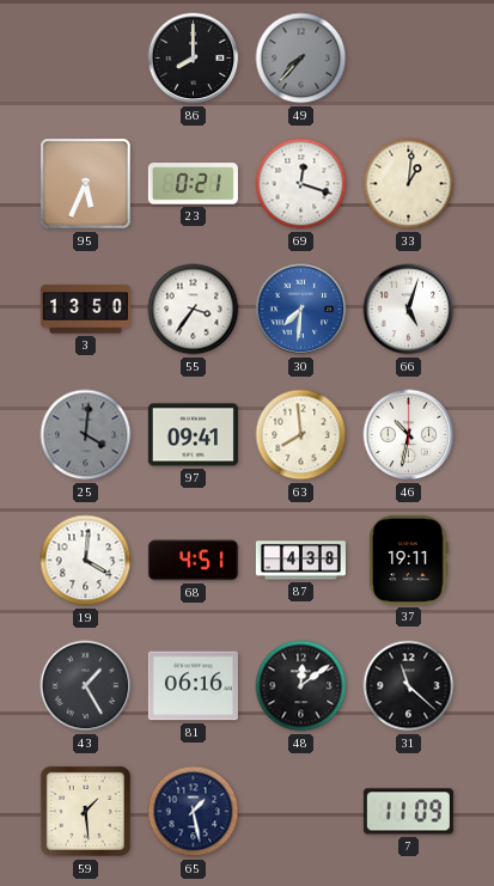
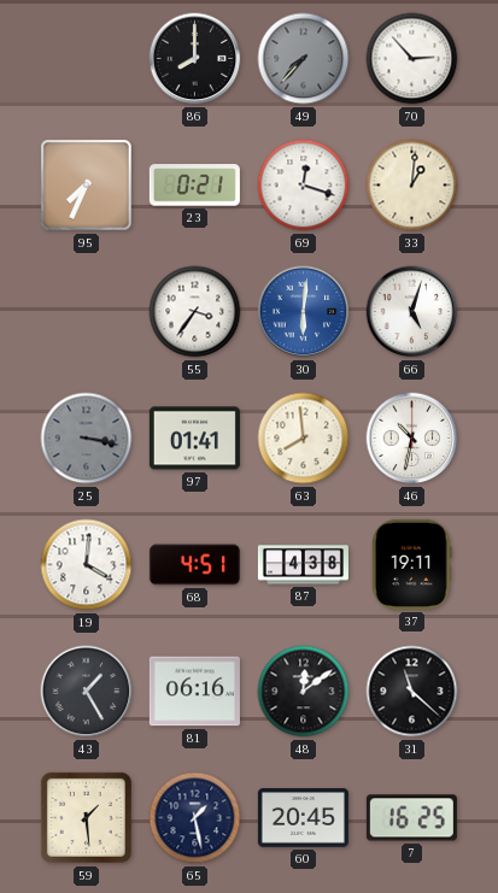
70: none -> 2:53
95: 5:34 -> 7:34
3: 13:50 -> none
30: 7:31 -> 6:01
25: 4:01 -> 3:17
97: 09:41 -> 01:41
60: none -> 20:45
7: 11:09 -> 16:25
